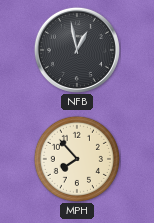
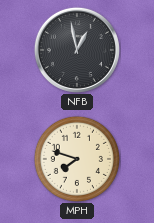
MPH: 7:53 -> 7:48
